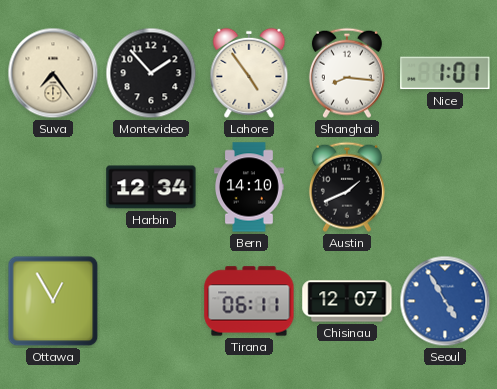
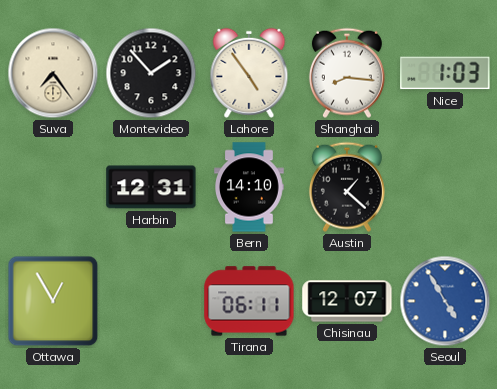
Nice: 1:01 -> 1:03
Harbin: 12:34 -> 12:31
Austin: 1:41 -> 1:22
